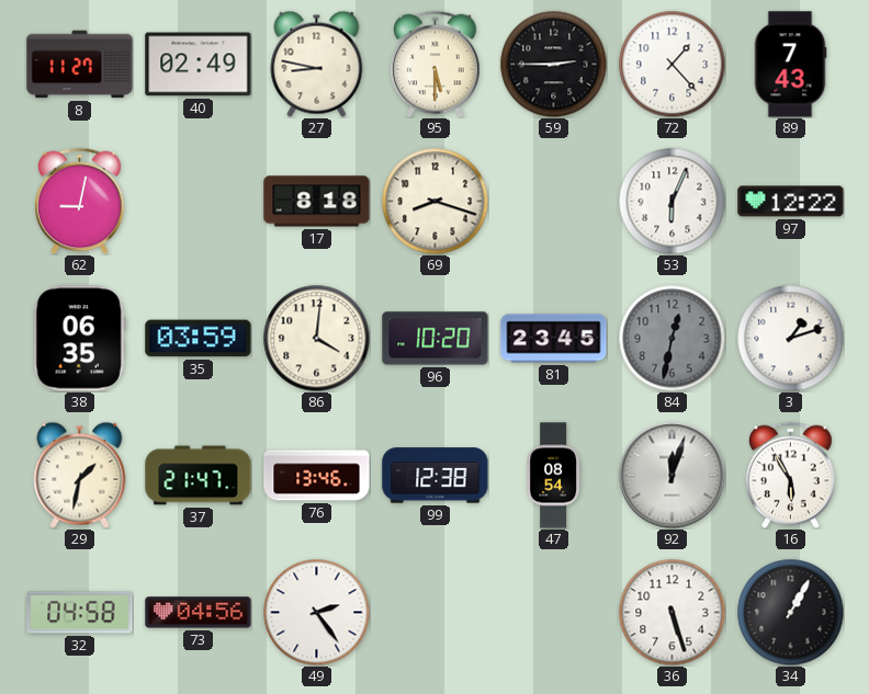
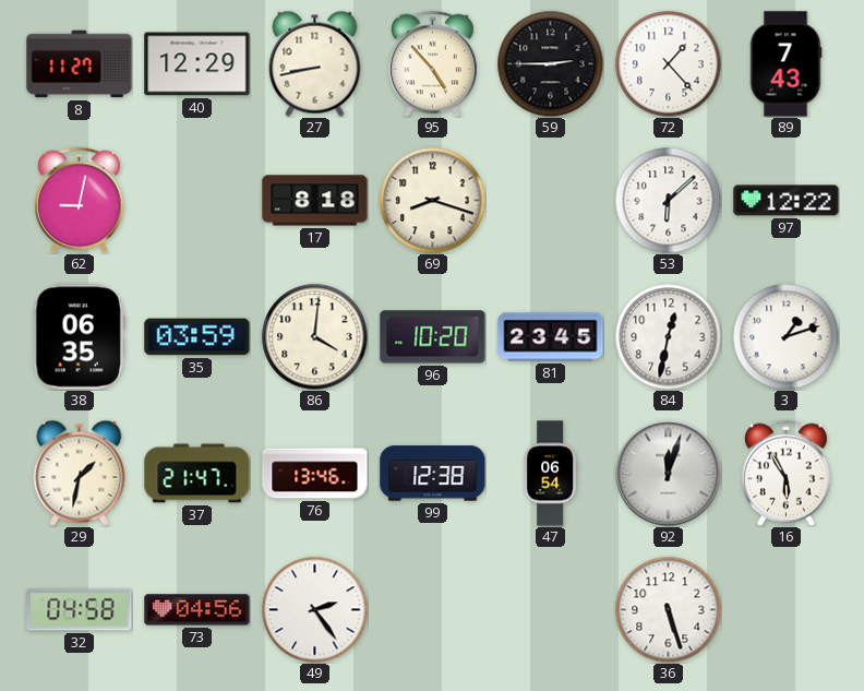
40: 02:49 -> 12:29
27: 8:47 -> 8:43
95: 5:30 -> 4:53
53: 6:04 -> 6:08
84 dial: grey -> white
47: 08:54 -> 06:54
34: 1:05 -> none
